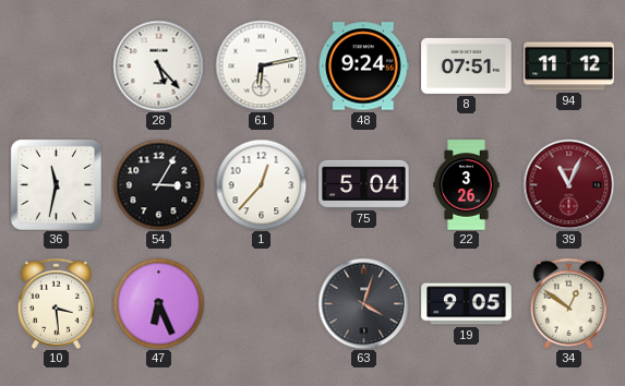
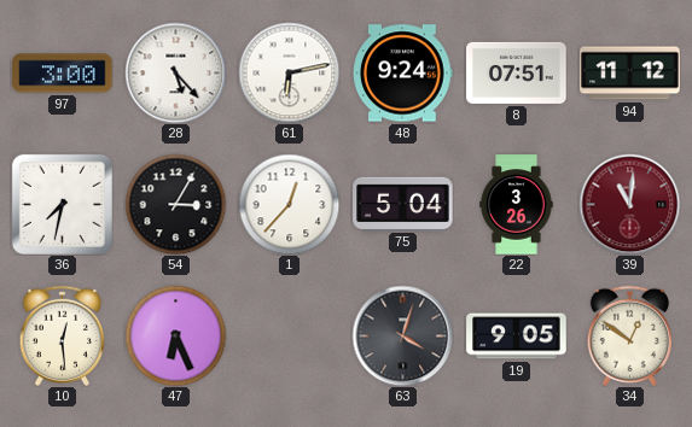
97: none -> 3:00
36: 11:32 -> 7:32
39: 11:04 -> 11:01
10: 3:29 -> 12:29
